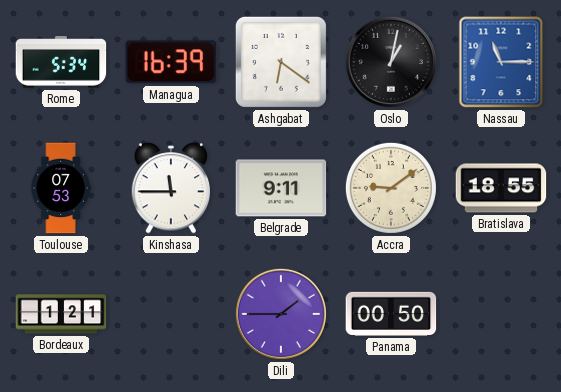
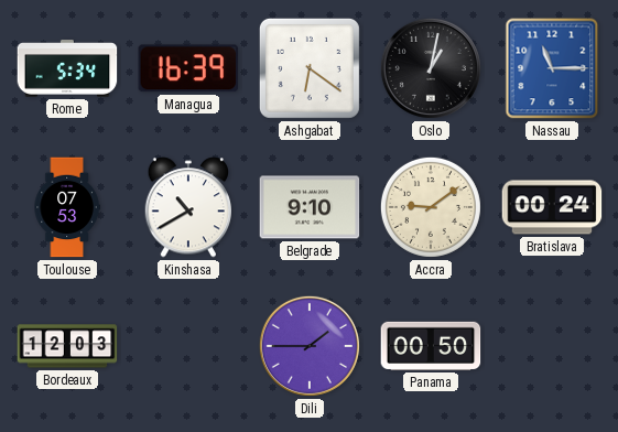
Kinshasa: 11:45 -> 10:40
Belgrade: 9:11 -> 9:10
Bratislava: 18:55 -> 00:24
Bordeaux: 1:21 -> 12:03
